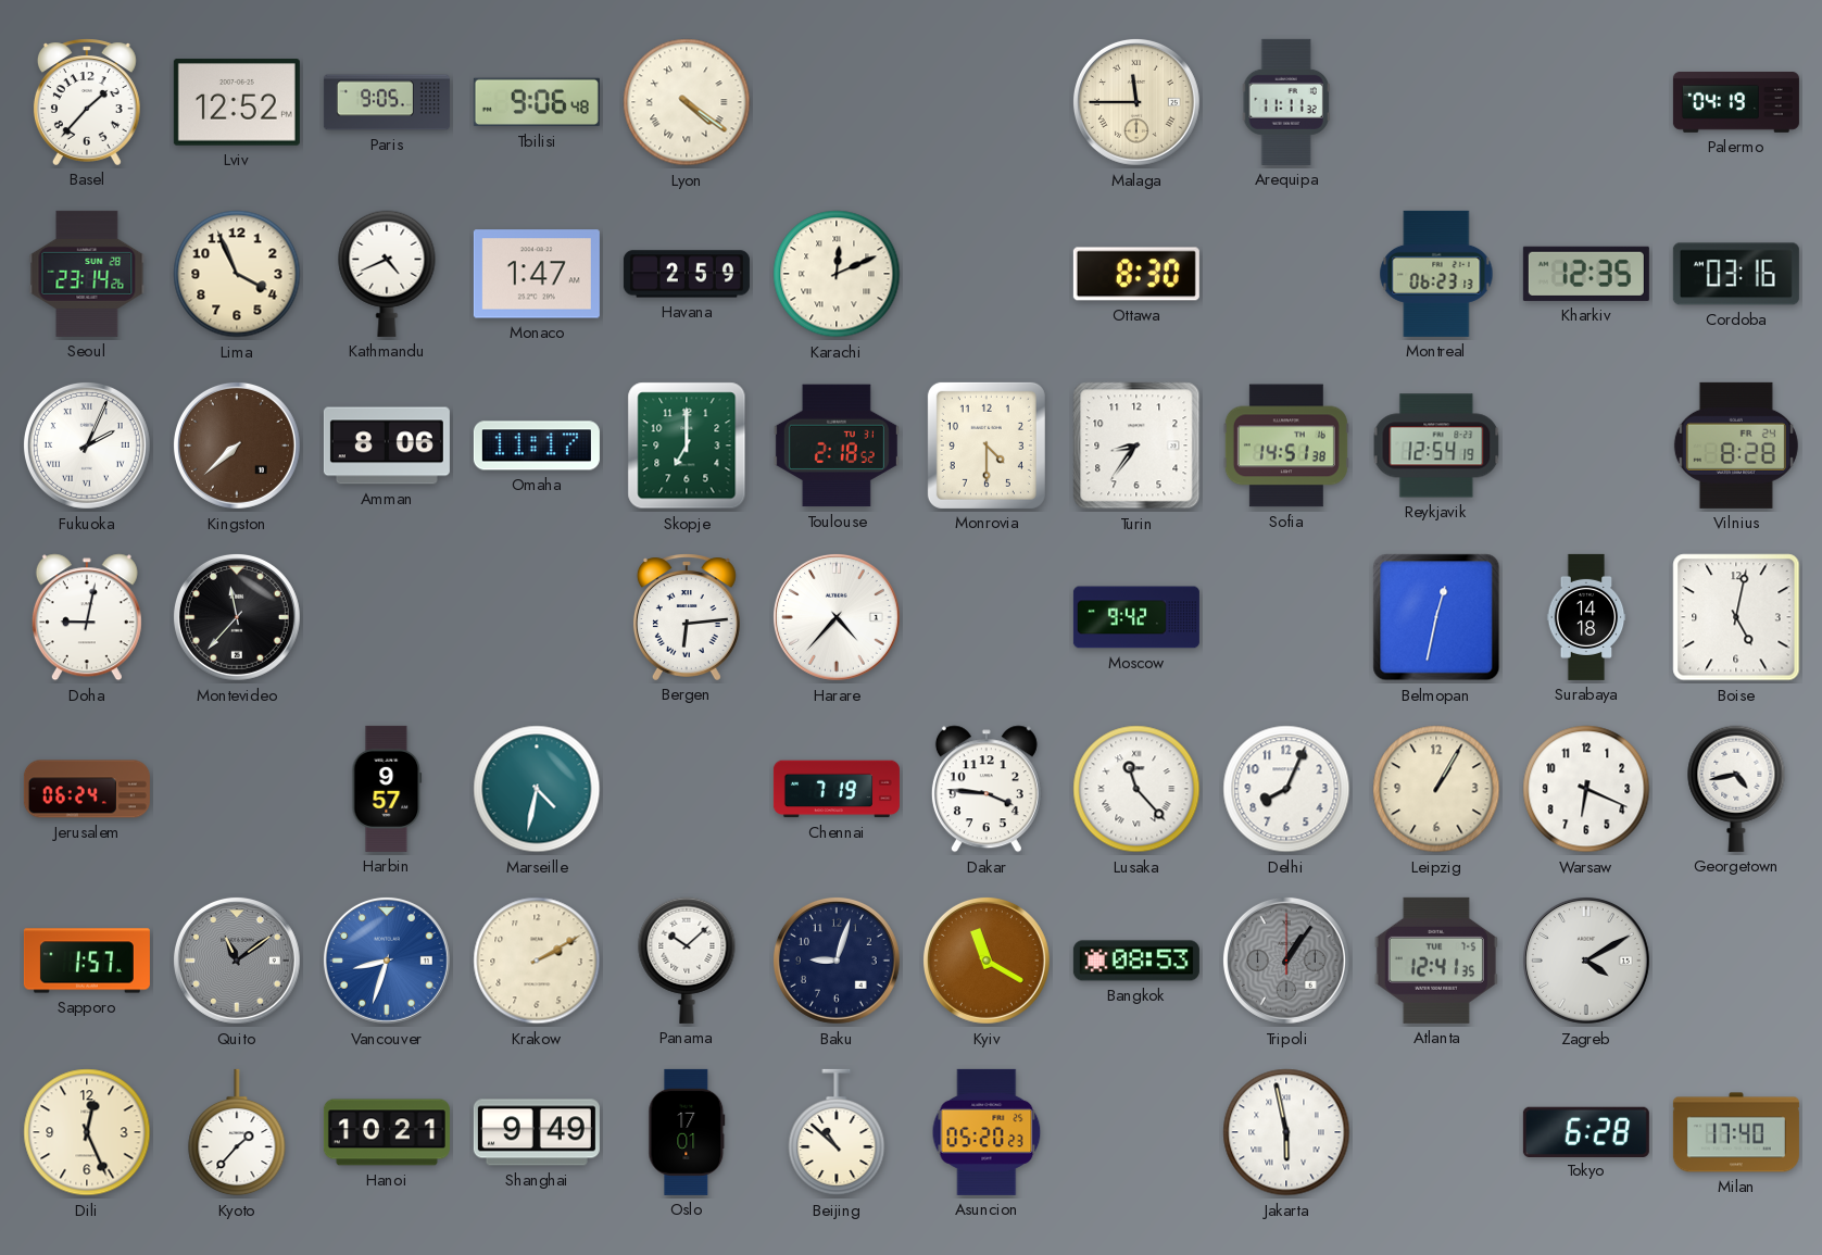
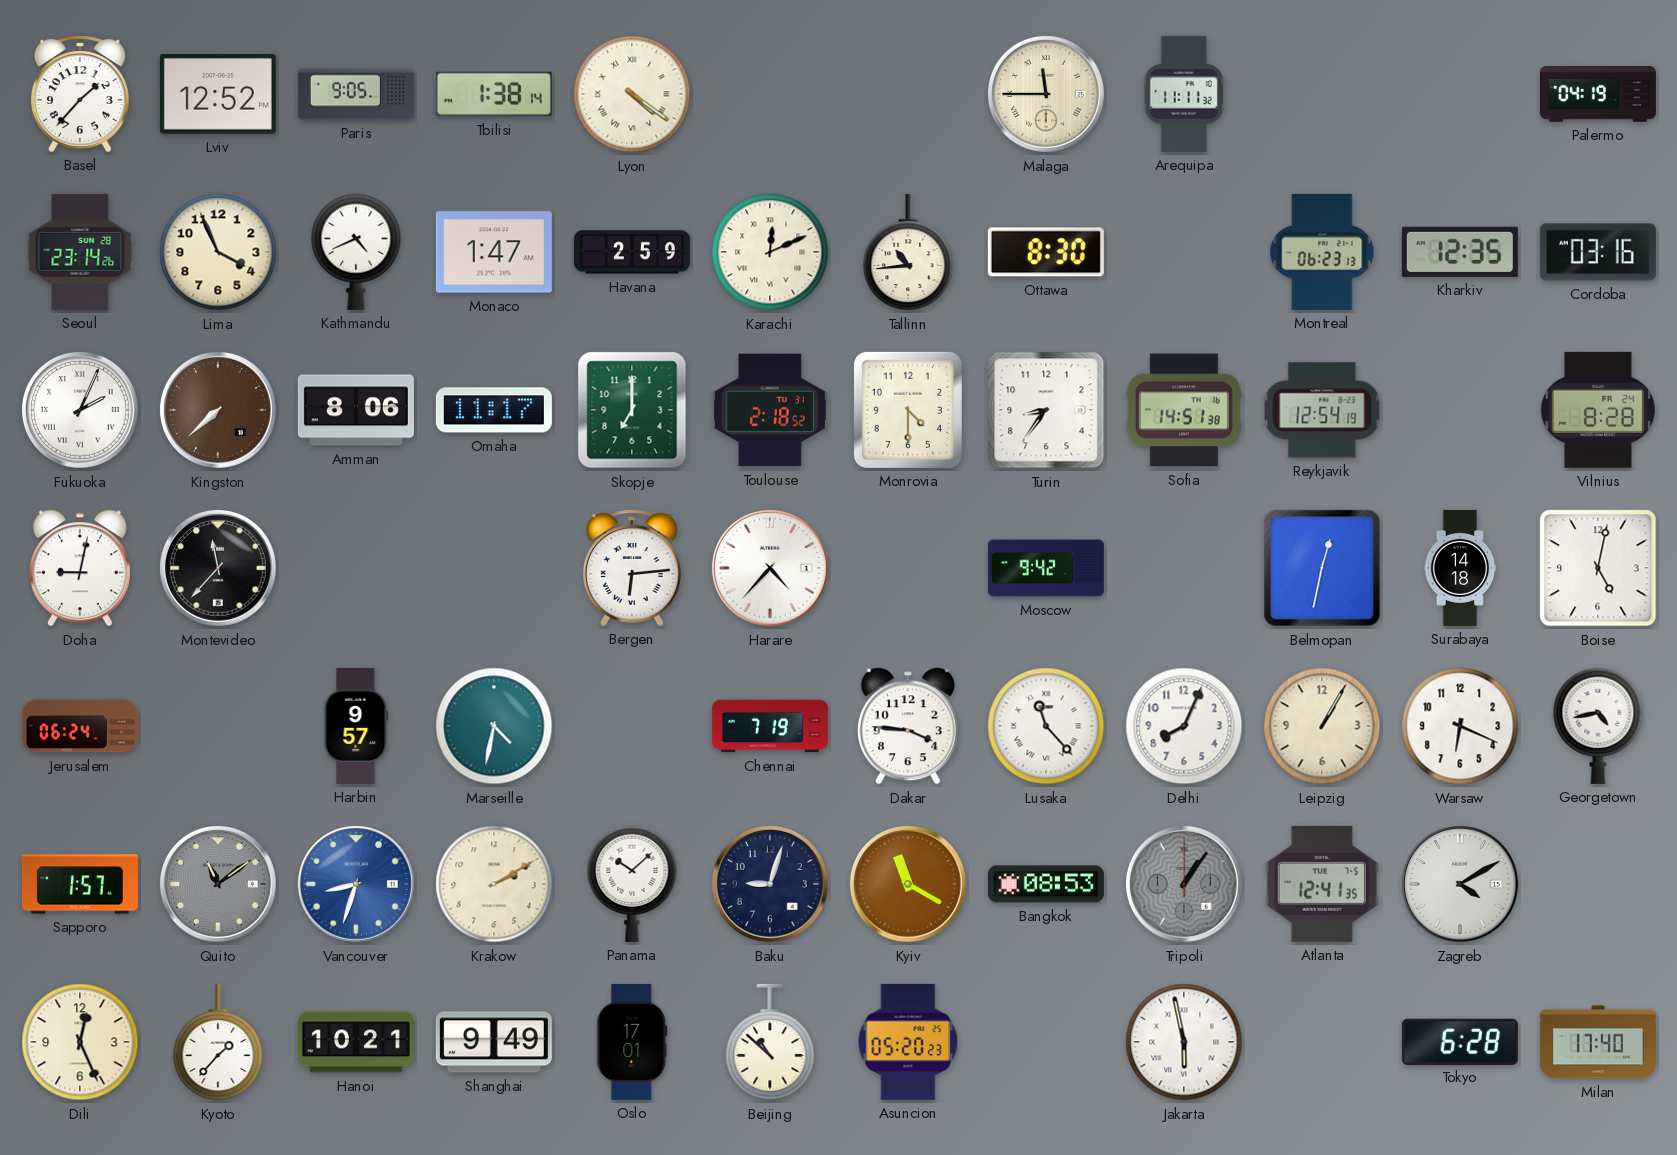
Tbilisi: 9:06 -> 1:38
Tallinn: none -> 10:44
